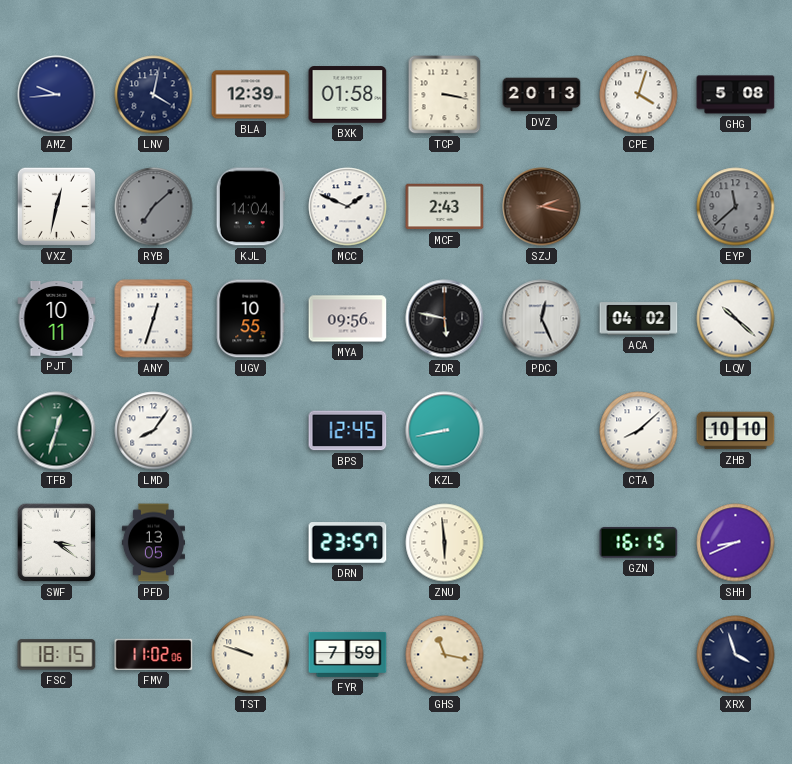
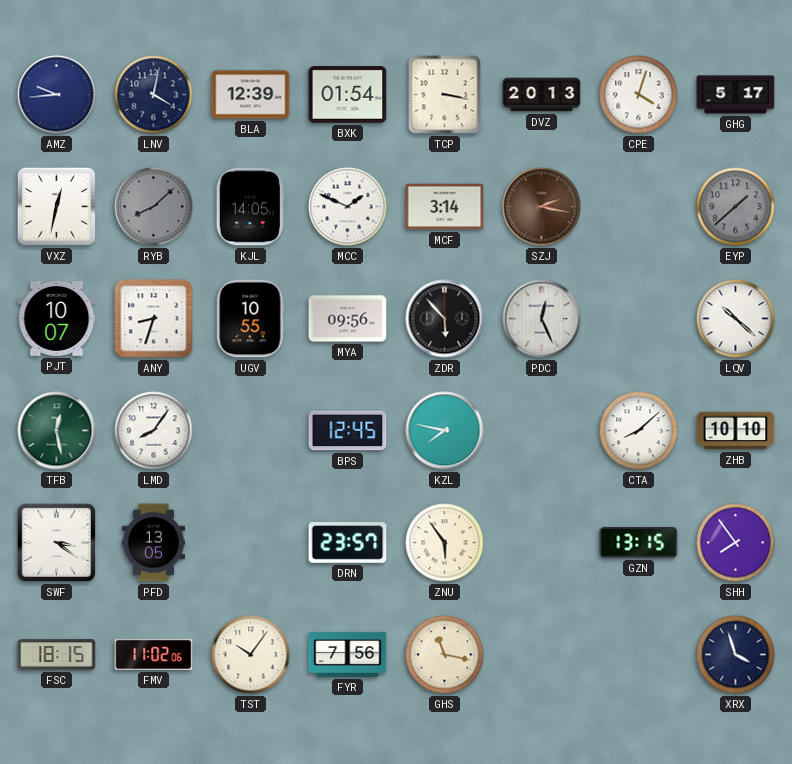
BXK: 01:58 -> 01:54
GHG: 5:08 -> 5:17
RYB: 7:08 -> 8:08
KJL: 14:04 -> 14:05
MCF: 2:43 -> 3:14
EYP: 11:38 -> 1:38
PJT: 10:11 -> 10:07
ANY: 12:33 -> 8:33
ZDR: 5:47 -> 5:53
ACA: 04:02 -> none
TFB: 12:33 -> 12:28
KZL: 8:43 -> 7:47
ZNU: 5:59 -> 5:54
GZN: 16:15 -> 13:15
SHH: 8:41 -> 7:54
TST: 9:48 -> 10:06
FYR: 7:59 -> 7:56
